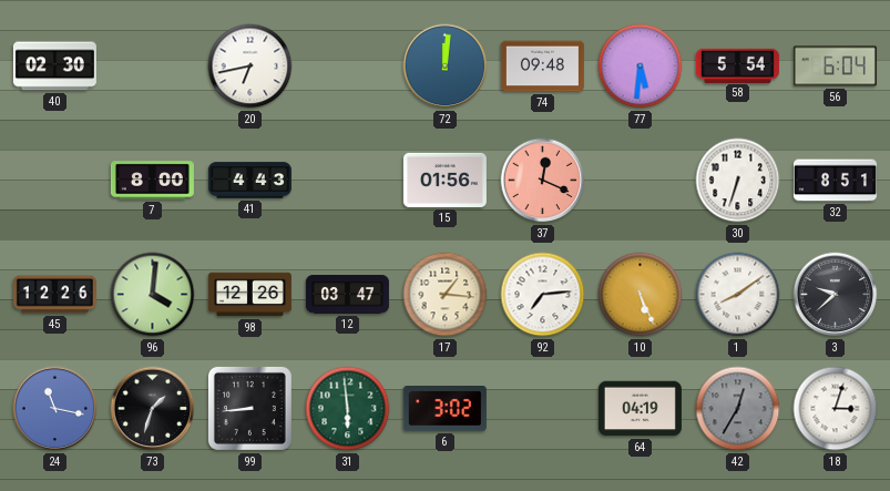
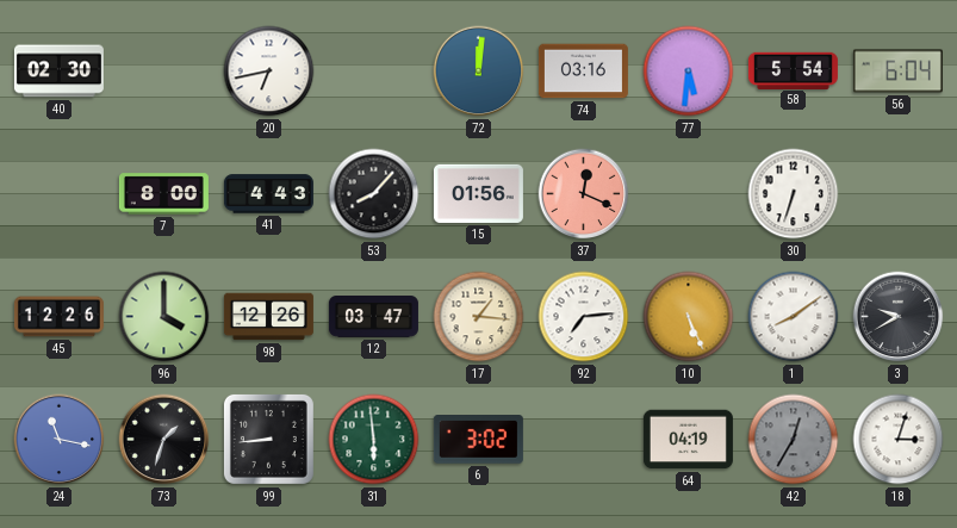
74: 09:48 -> 03:16
53: none -> 8:07
32: 8:51 -> none
96: 4:01 -> 4:00
3: 9:38 -> 9:40
